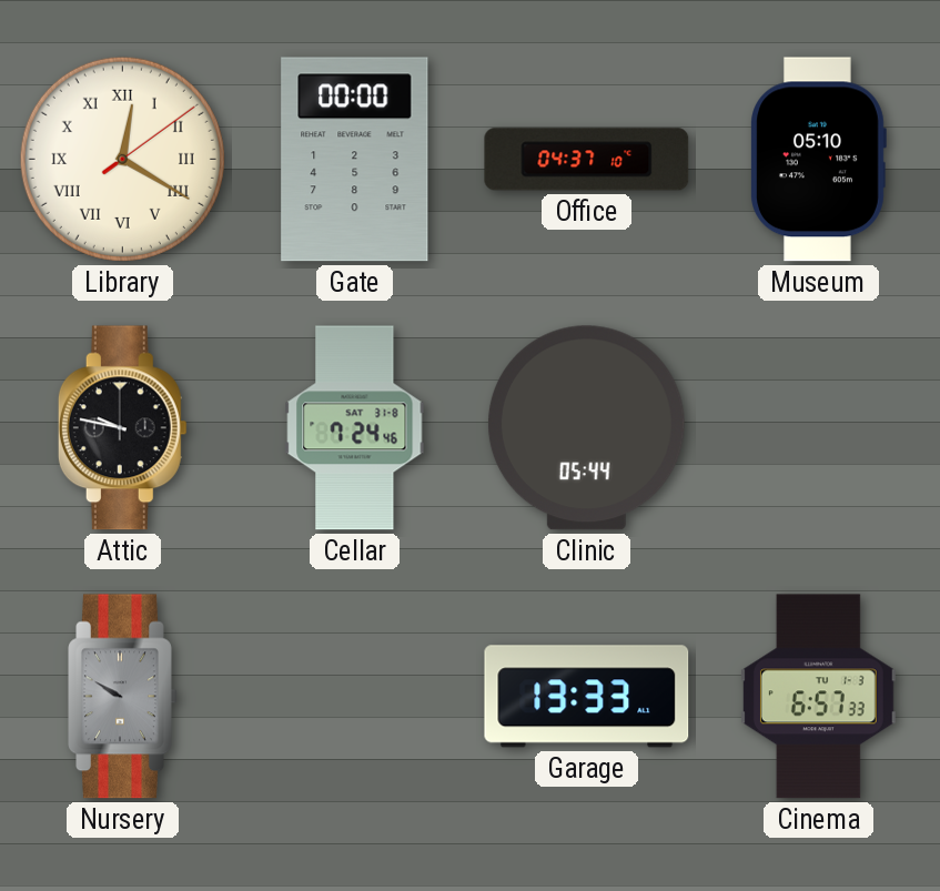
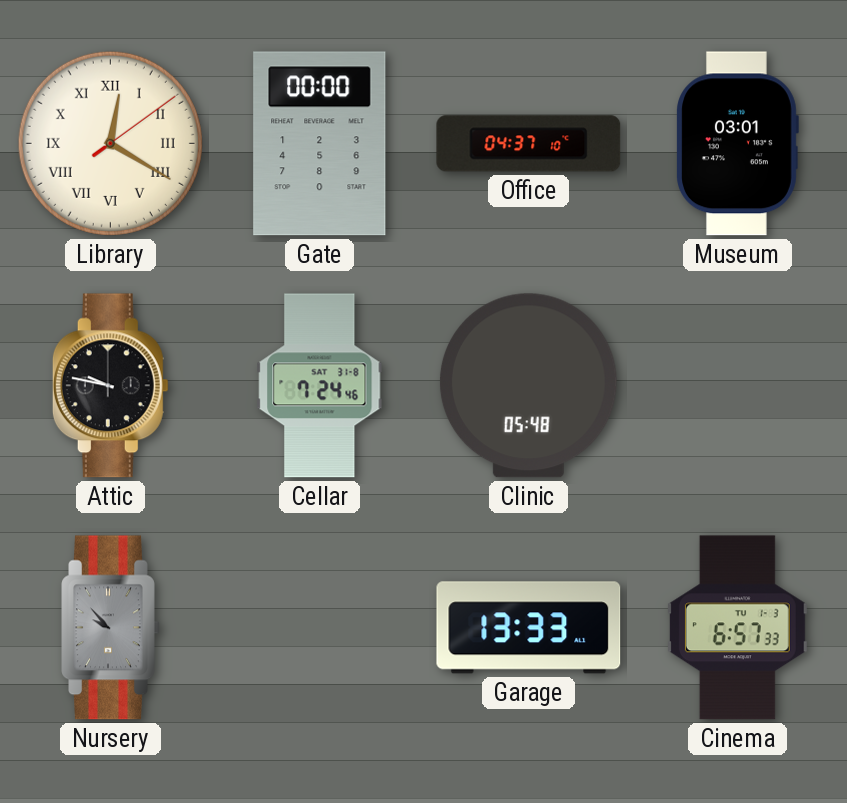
Museum: 05:10 -> 03:01
Clinic: 05:44 -> 05:48
Nursery: 9:50 -> 9:53
